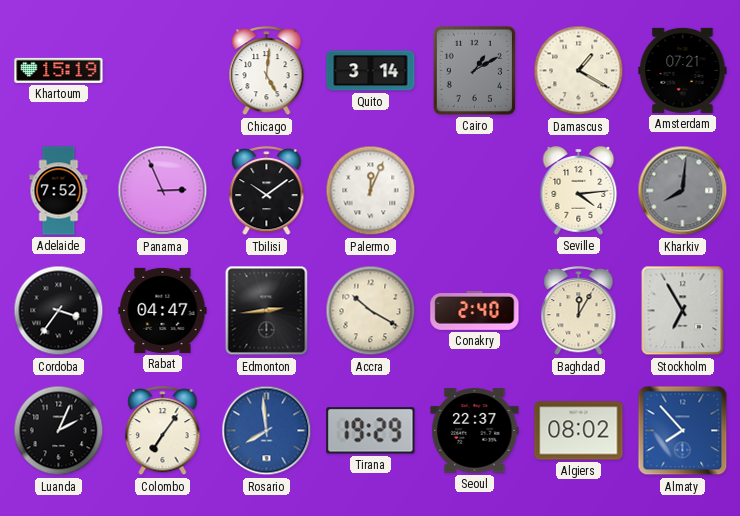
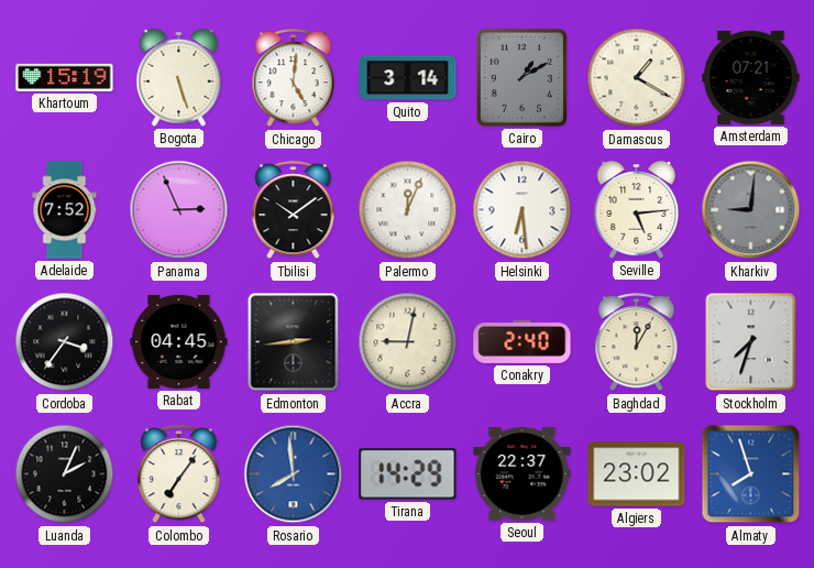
Bogota: none -> 5:27
Helsinki: none -> 6:29
Seville: 4:14 -> 5:14
Kharkiv: 8:01 -> 9:01
Rabat: 04:47 -> 04:45
Accra: 10:20 -> 9:02
Stockholm: 6:55 -> 7:33
Tirana: 19:29 -> 14:29
Algiers: 08:02 -> 23:02
Almaty: 7:53 -> 7:57
